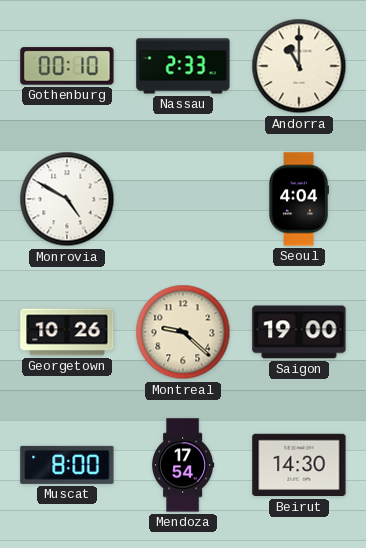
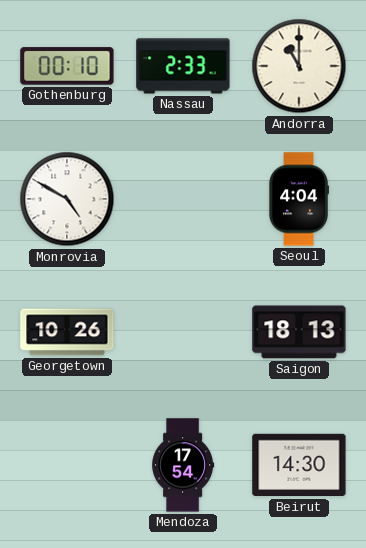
Montreal: 9:22 -> none
Saigon: 19:00 -> 18:13
Muscat: 8:00 -> none
